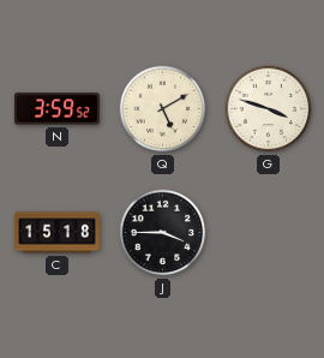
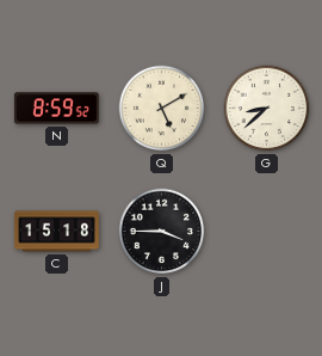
N: 3:59 -> 8:59
G: 3:48 -> 8:38
